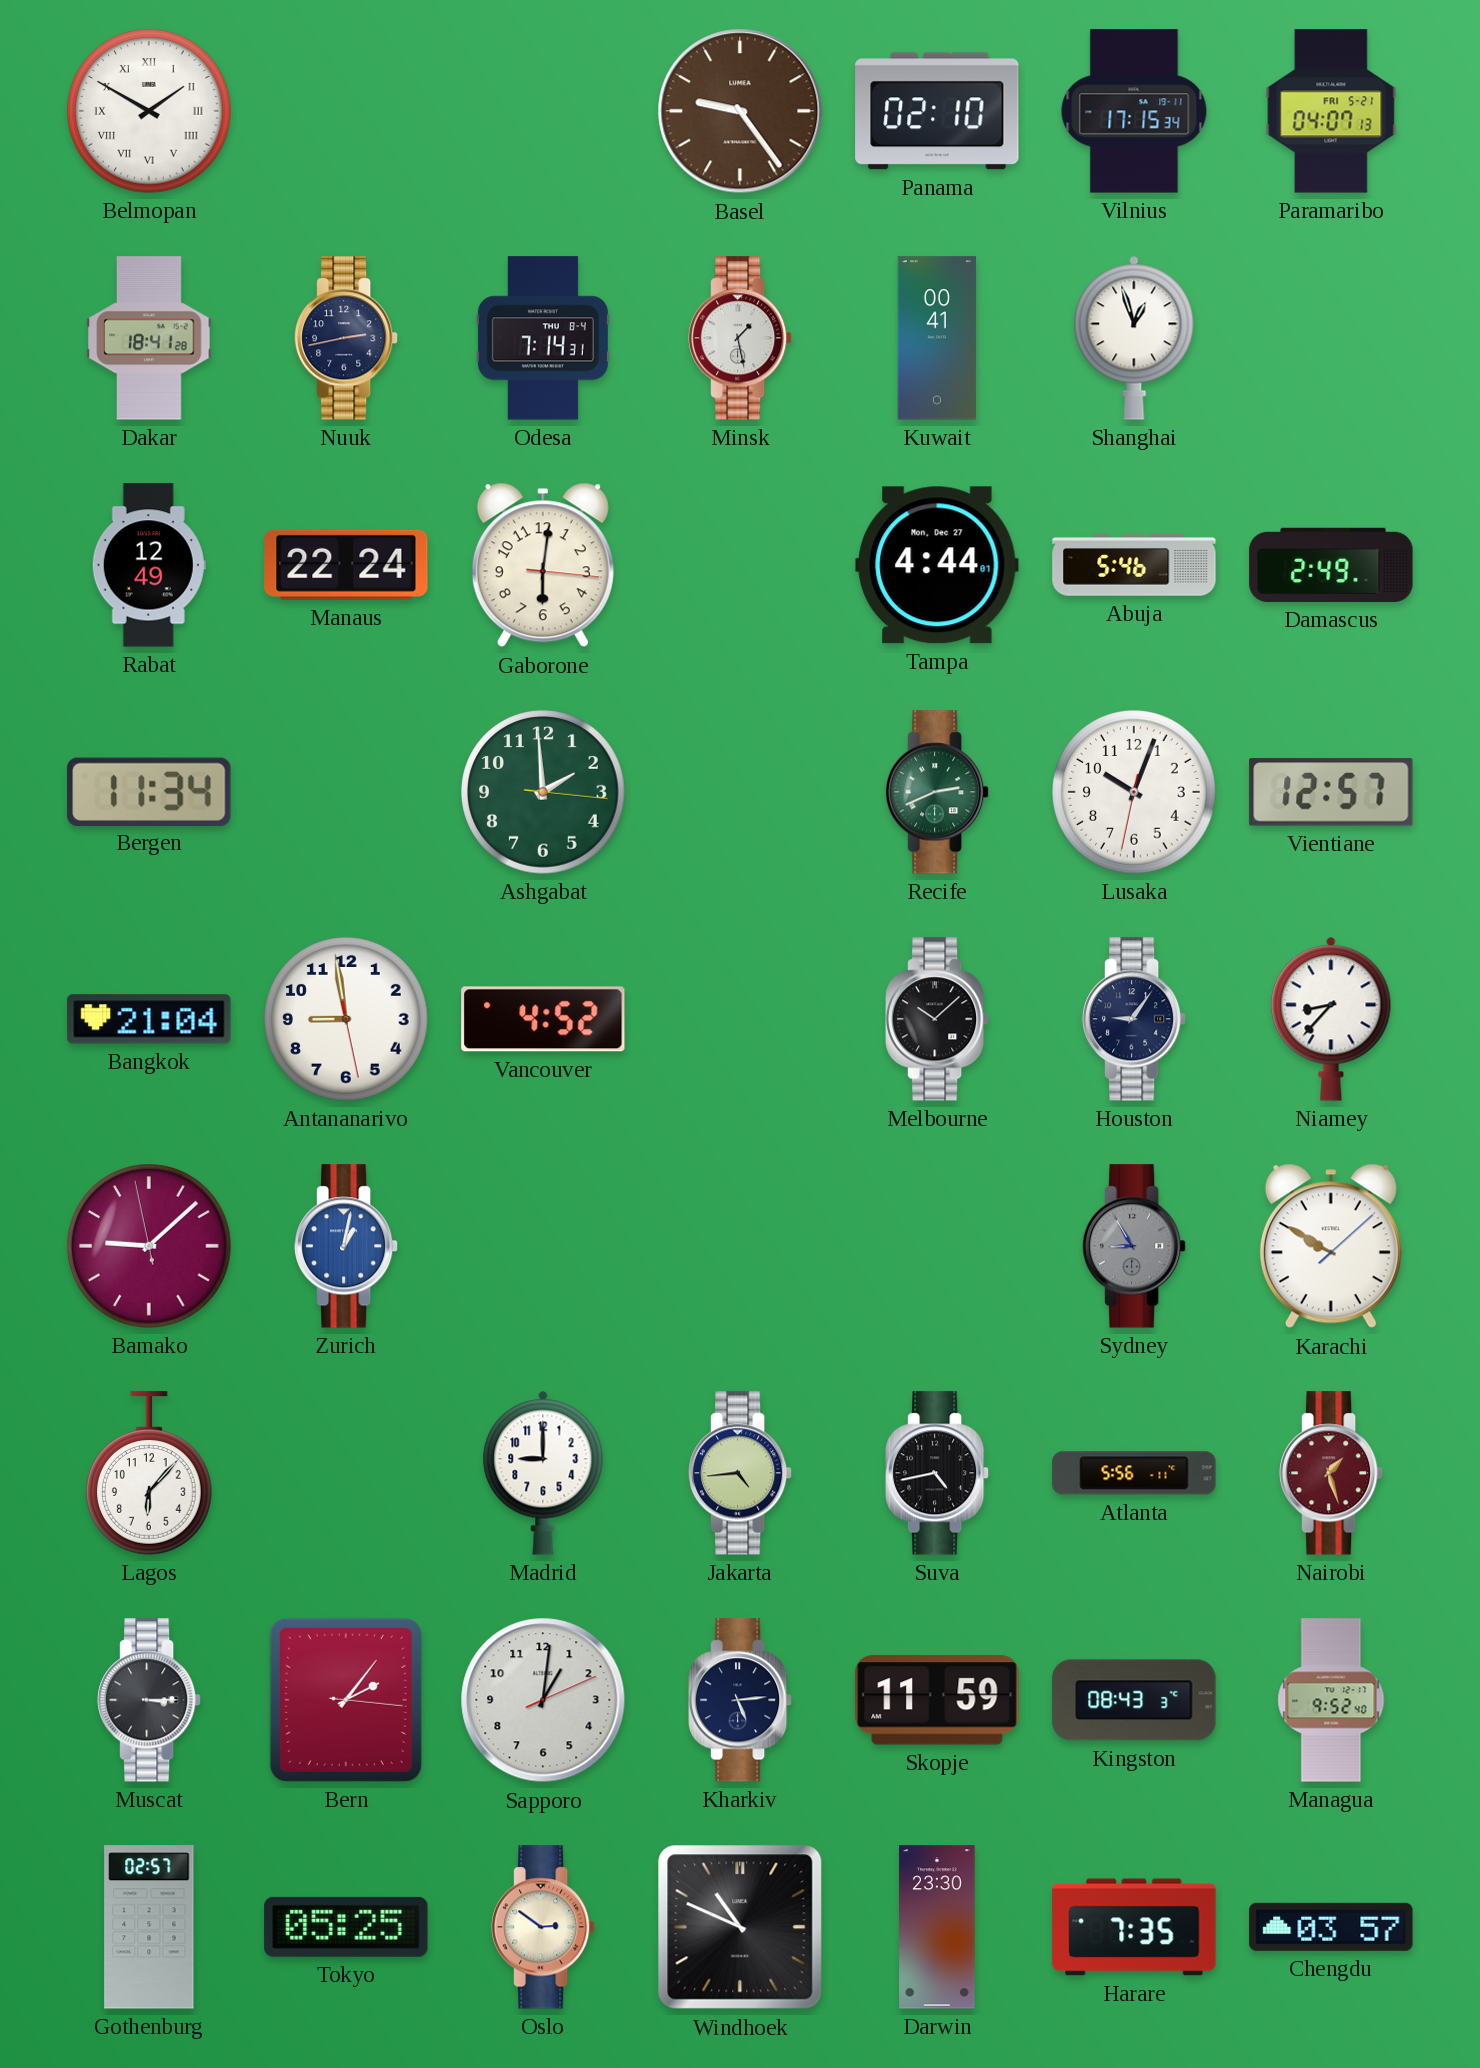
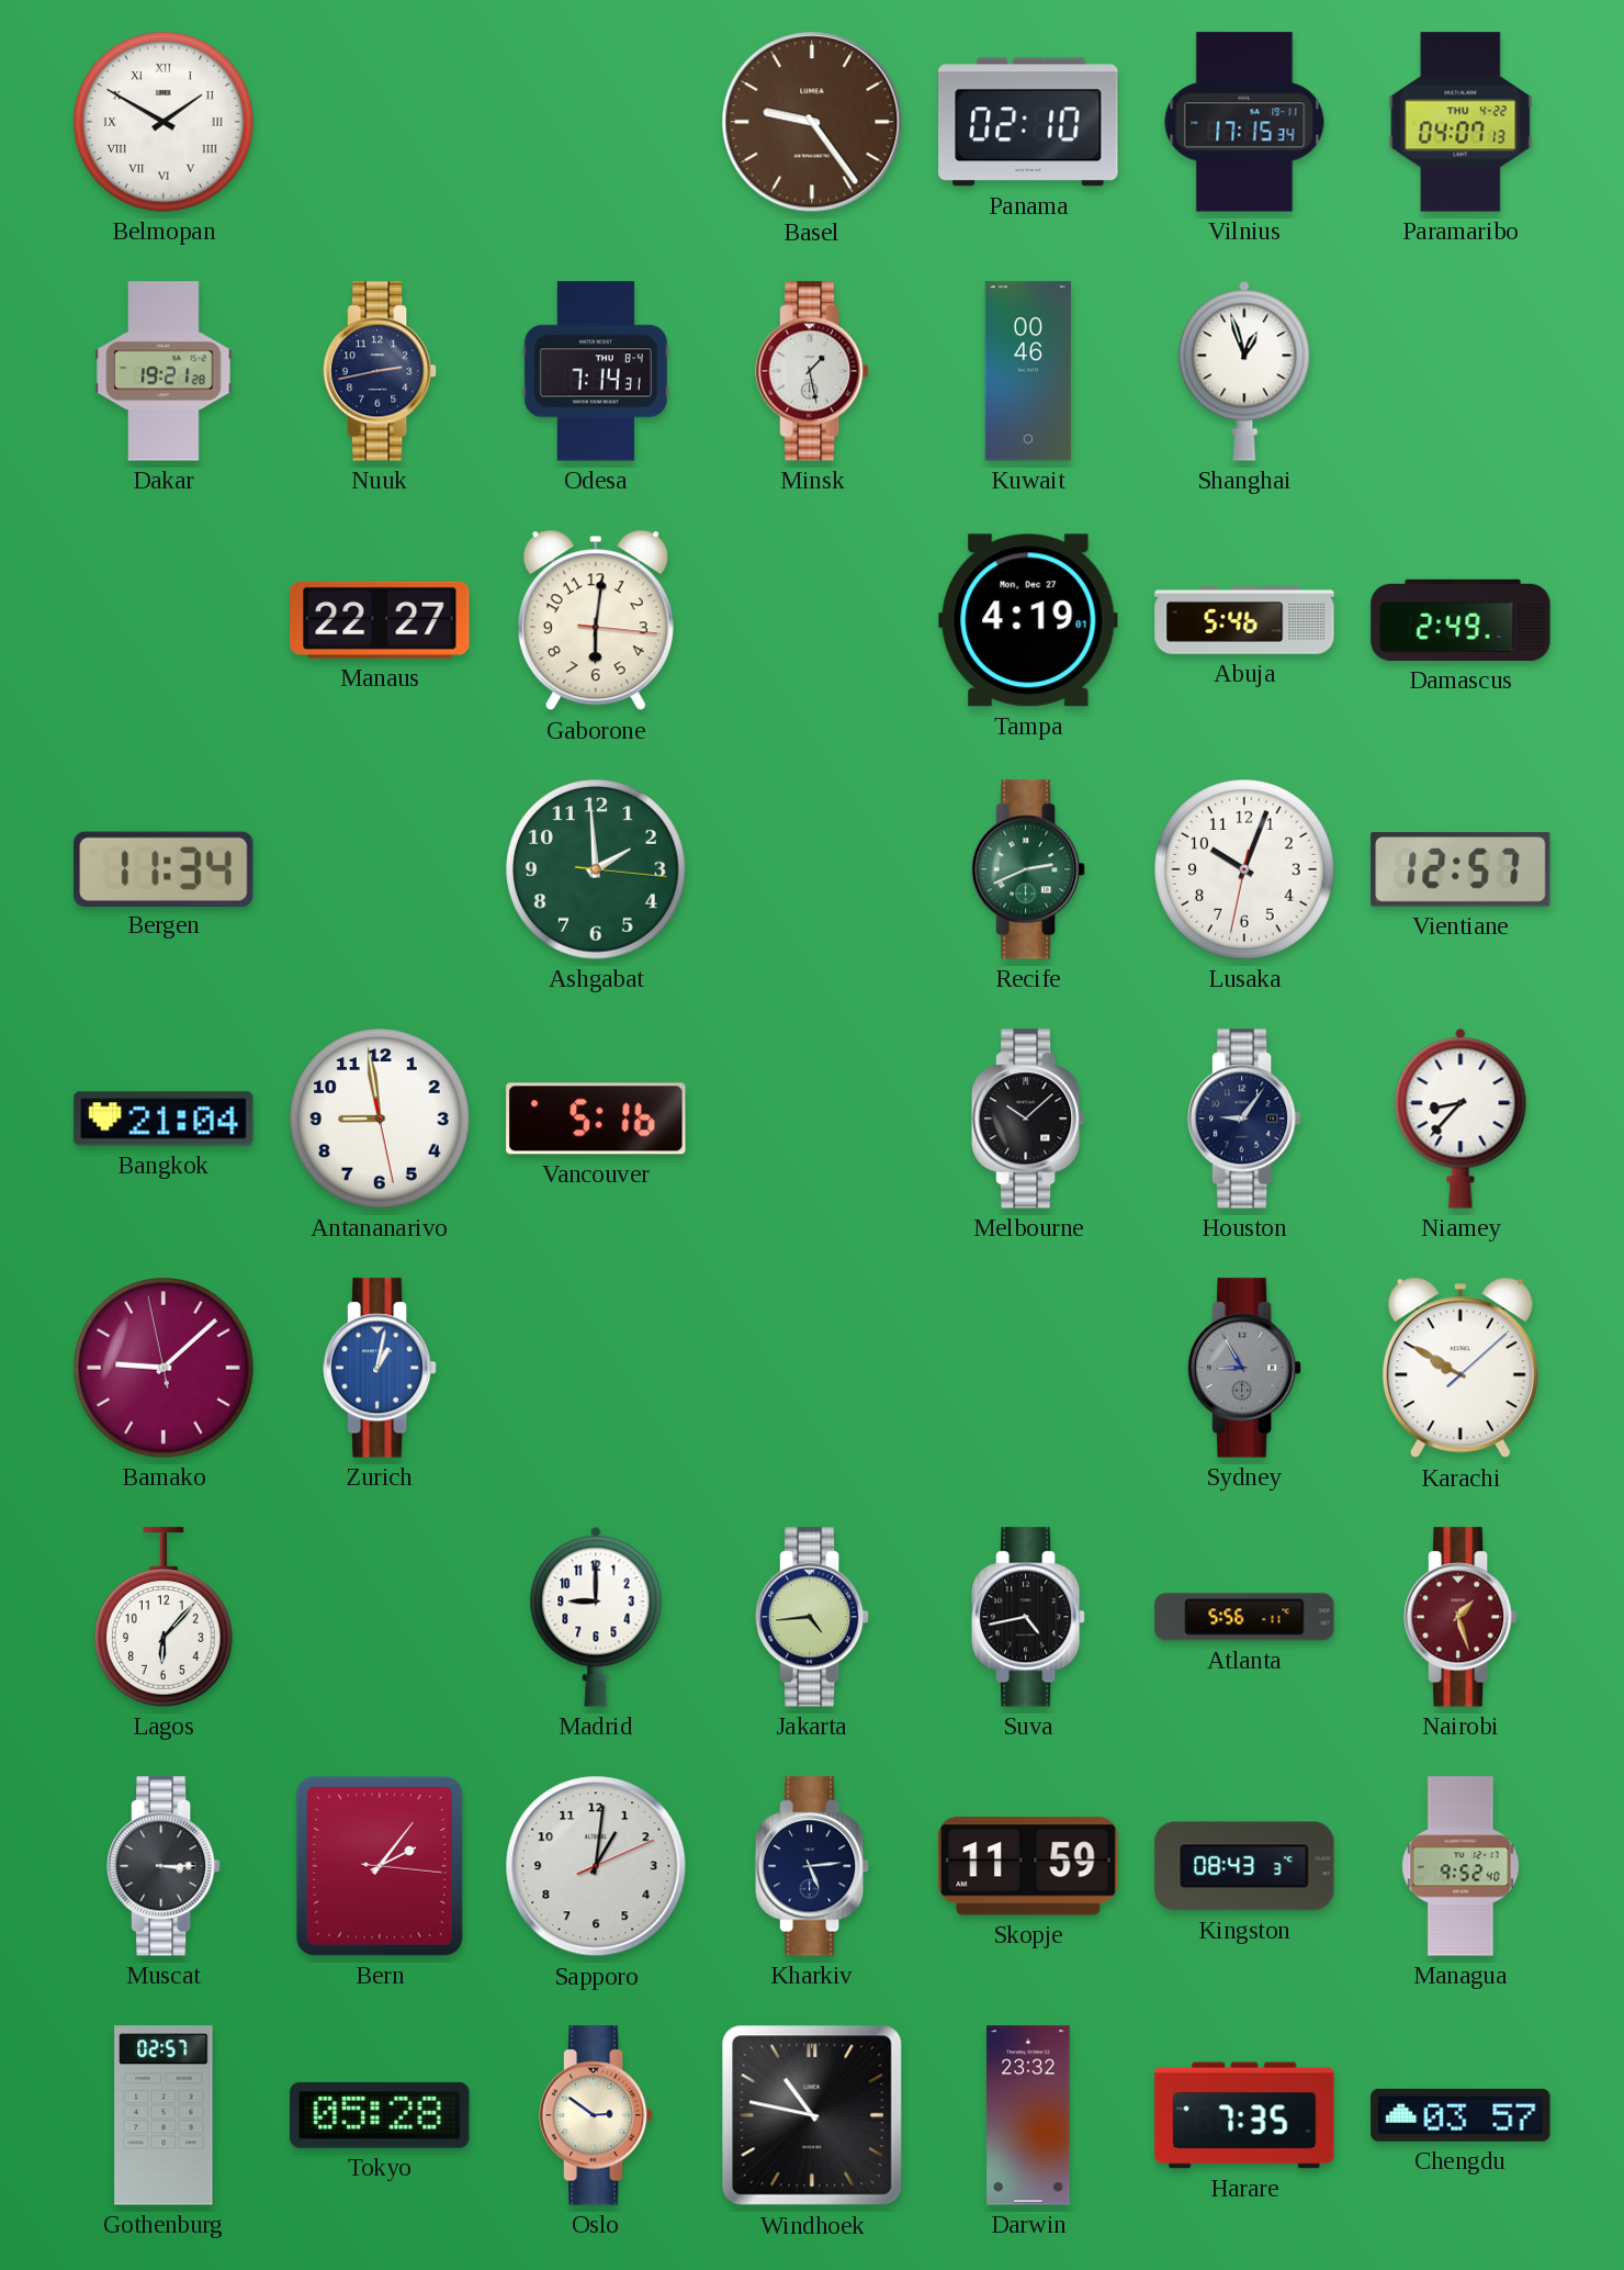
Paramaribo date: FRI 5-21 -> THU 4-22
Dakar: 18:41 -> 19:21
Kuwait: 00:41 -> 00:46
Rabat: 12:49 -> none
Manaus: 22:24 -> 22:27
Tampa: 4:44 -> 4:19
Vancouver: 4:52 -> 5:16
Tokyo: 05:25 -> 05:28
Windhoek: 10:49 -> 10:47
Darwin: 23:30 -> 23:32
